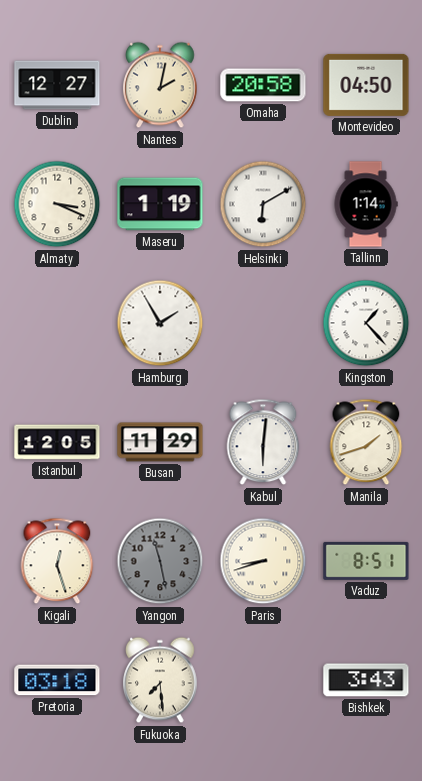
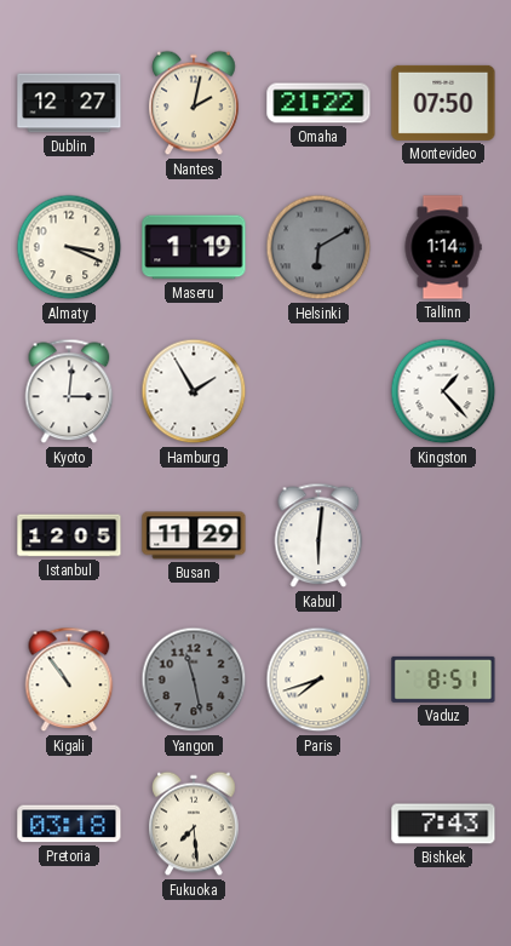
Omaha: 20:58 -> 21:22
Montevideo: 04:50 -> 07:50
Helsinki dial: white -> grey
Kyoto: none -> 3:01
Manila: 1:42 -> none
Kigali: 12:27 -> 10:54
Paris: 8:42 -> 7:42
Bishkek: 3:43 -> 7:43
